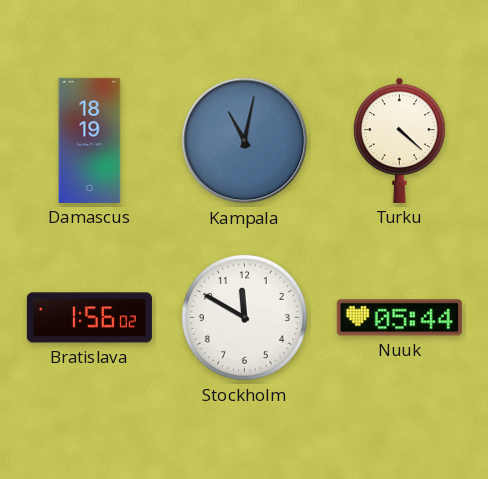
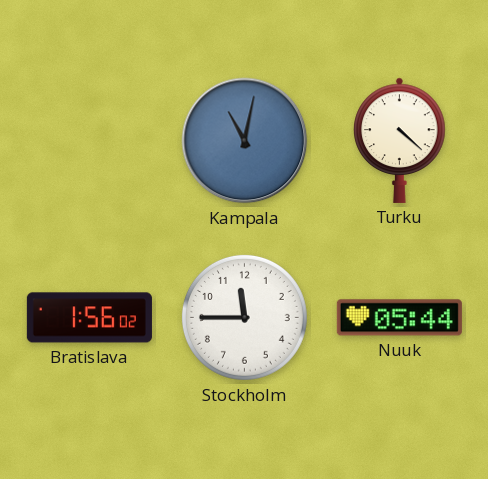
Damascus: 18:19 -> none
Stockholm: 11:50 -> 11:45
